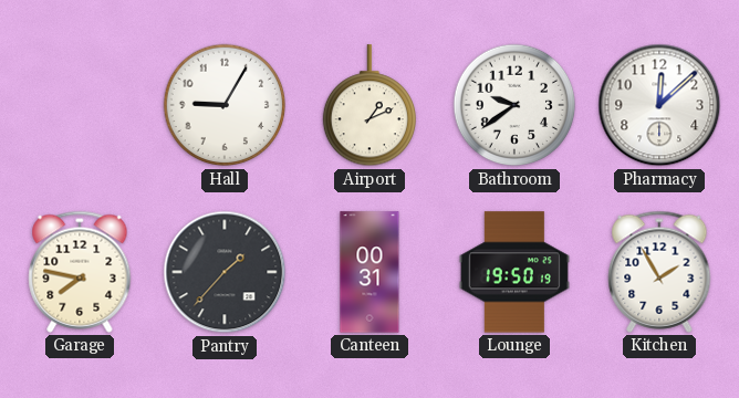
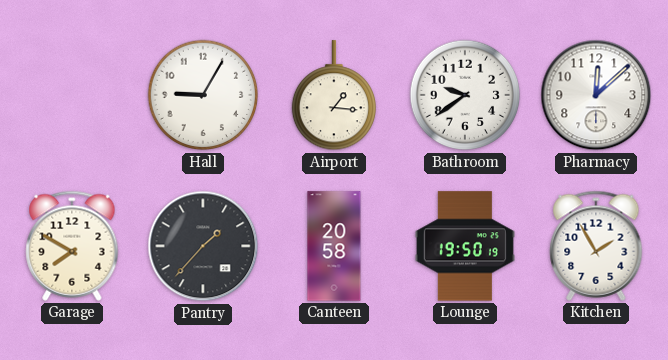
Airport: 1:11 -> 1:16
Garage: 7:47 -> 7:50
Canteen: 00:31 -> 20:58
